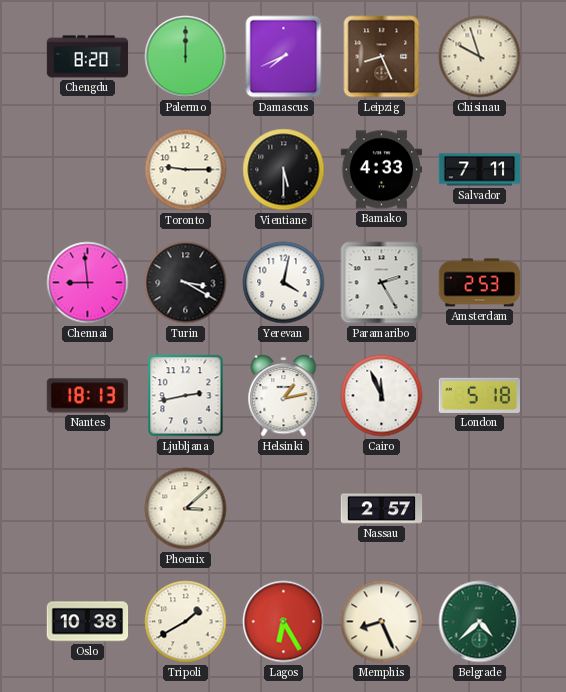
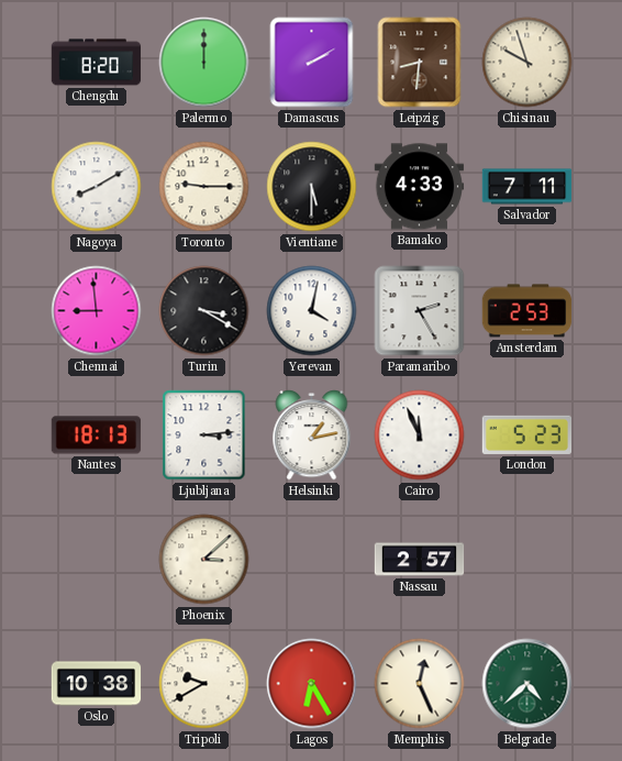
Damascus: 7:41 -> 2:10
Leipzig: 8:26 -> 8:31
Nagoya: none -> 8:10
Ljubljana: 2:43 -> 3:14
London: 5:18 -> 5:23
Tripoli: 1:40 -> 9:40
Memphis: 8:26 -> 12:26
